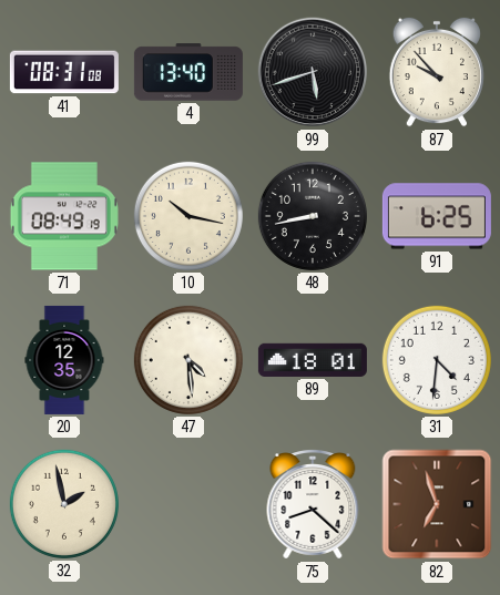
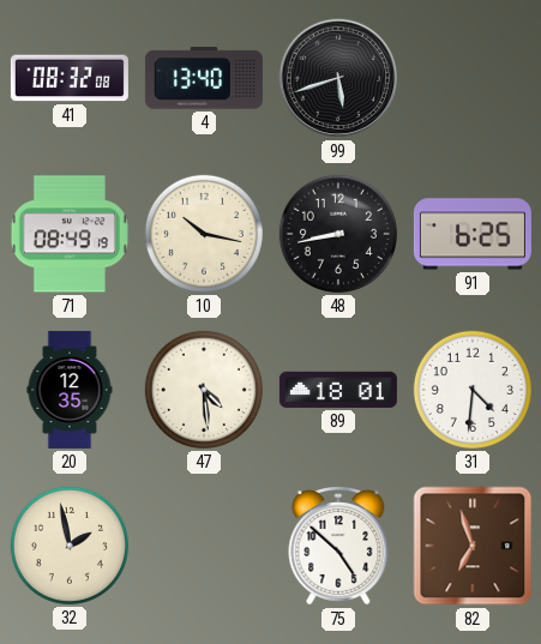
41: 08:31 -> 08:32
87: 9:53 -> none
75: 8:22 -> 4:52
